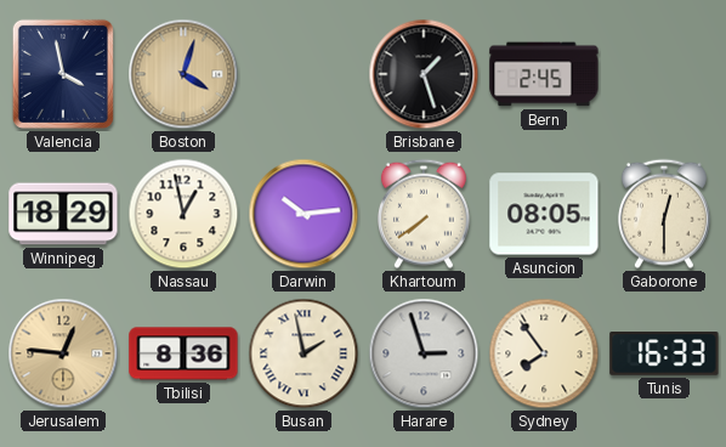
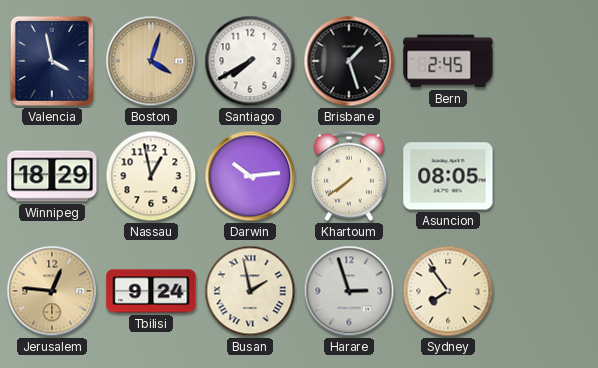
Santiago: none -> 7:40
Gaborone: 12:30 -> none
Tbilisi: 8:36 -> 9:24
Tunis: 16:33 -> none
